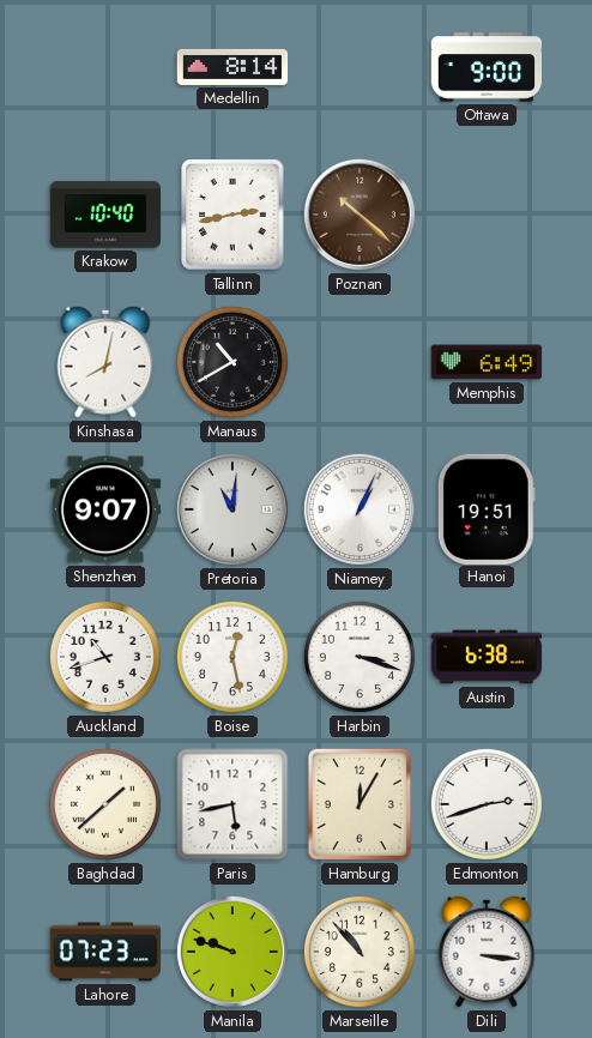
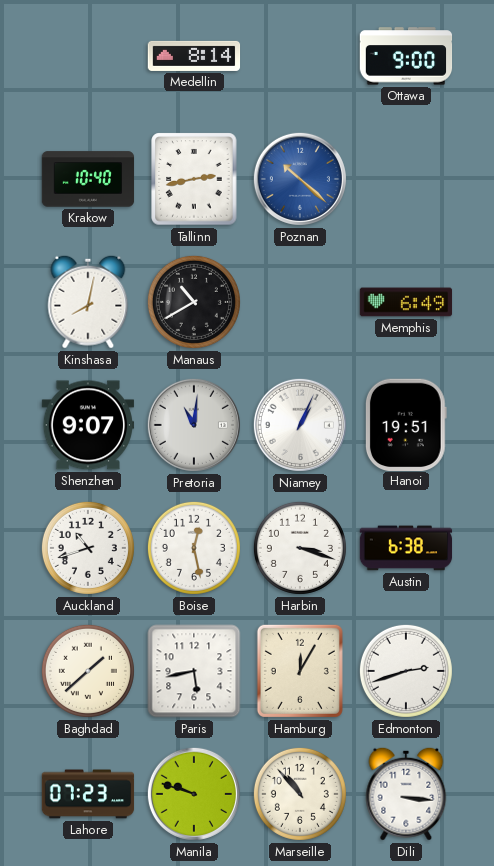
Poznan dial: brown -> blue
